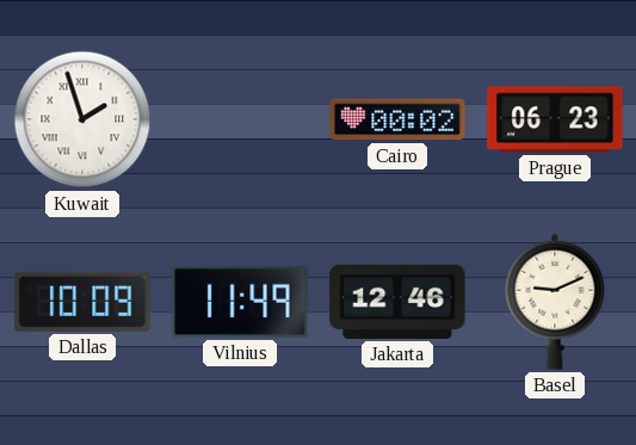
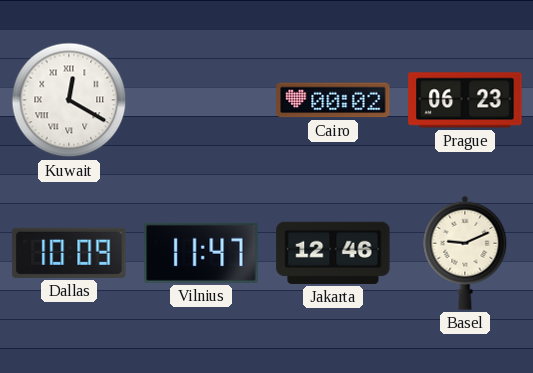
Kuwait: 1:57 -> 12:20
Vilnius: 11:49 -> 11:47
